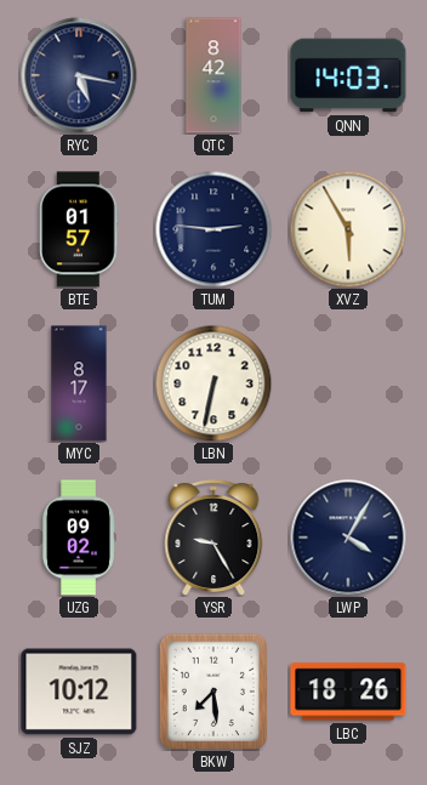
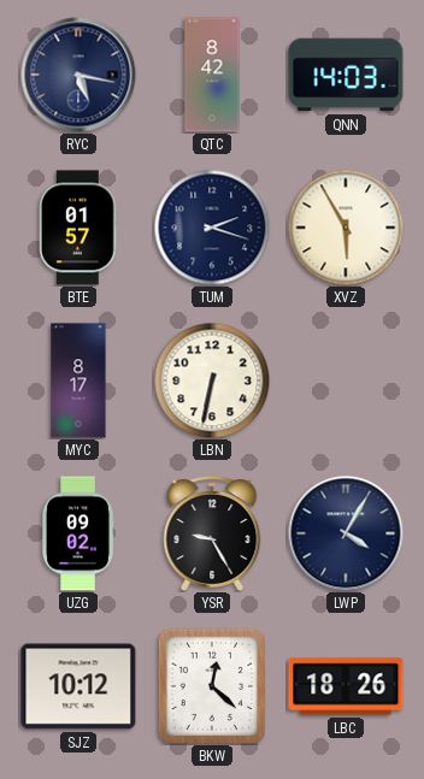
TUM: 2:46 -> 2:18
BKW: 7:29 -> 12:22
